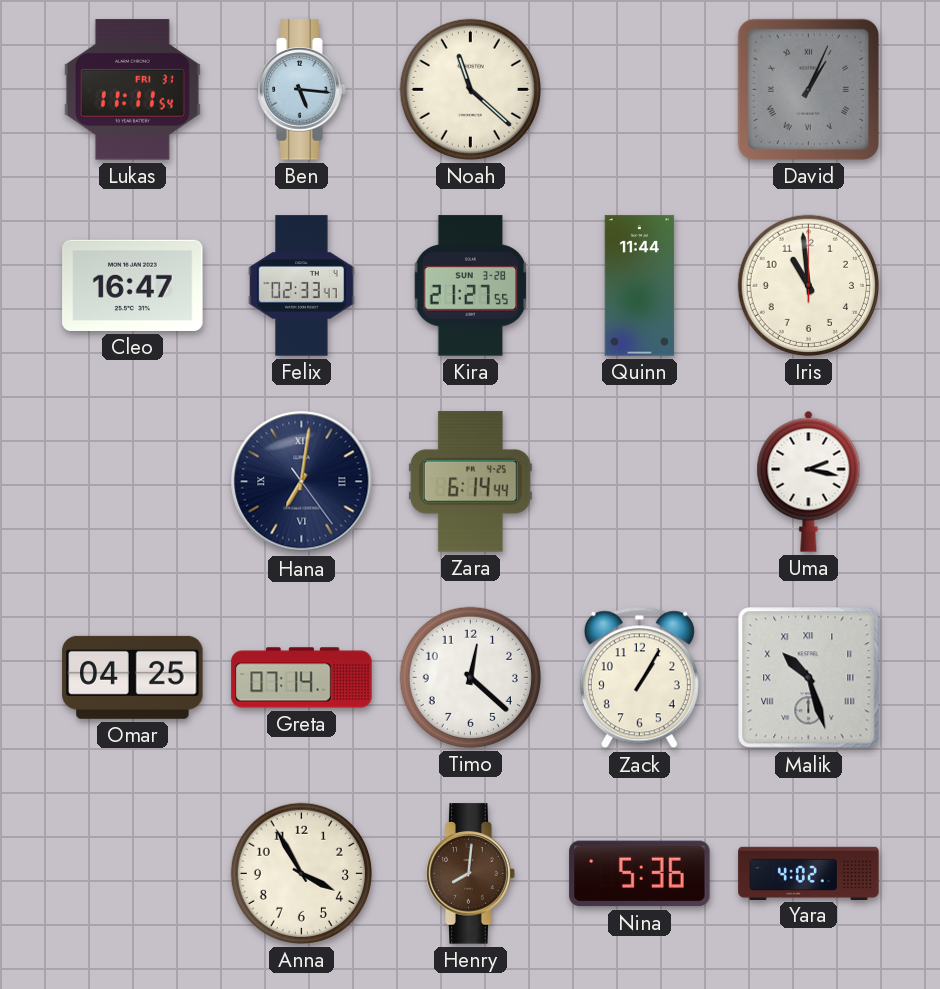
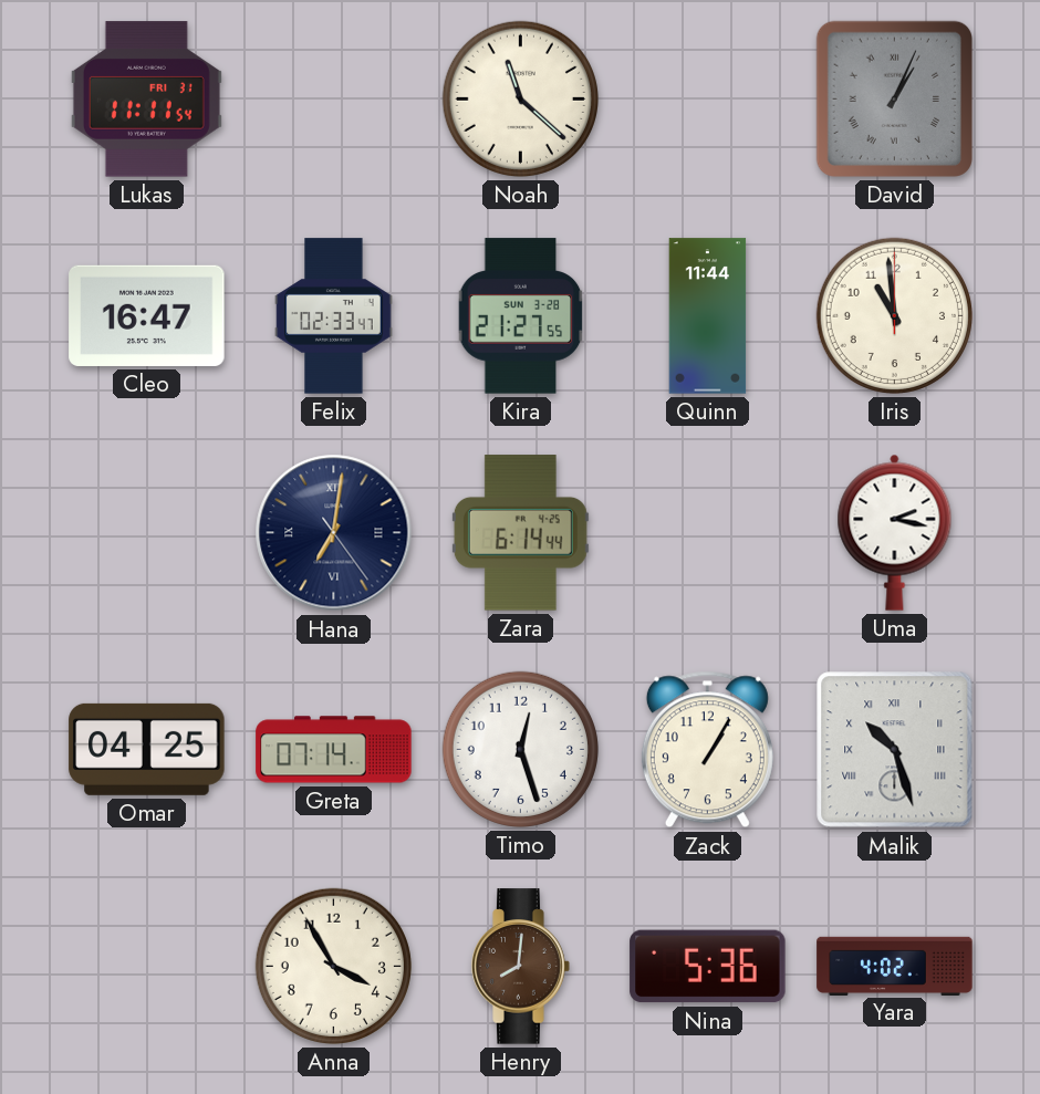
Ben: 5:16 -> none
Timo: 12:22 -> 12:27
